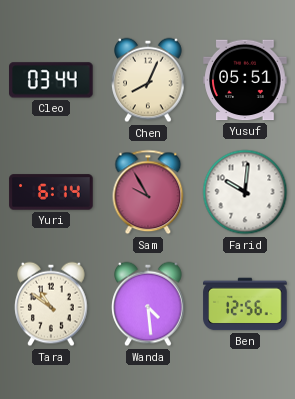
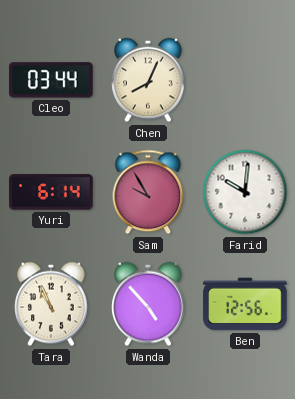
Yusuf: 05:51 -> none
Tara: 10:51 -> 10:56
Wanda: 4:29 -> 4:53
